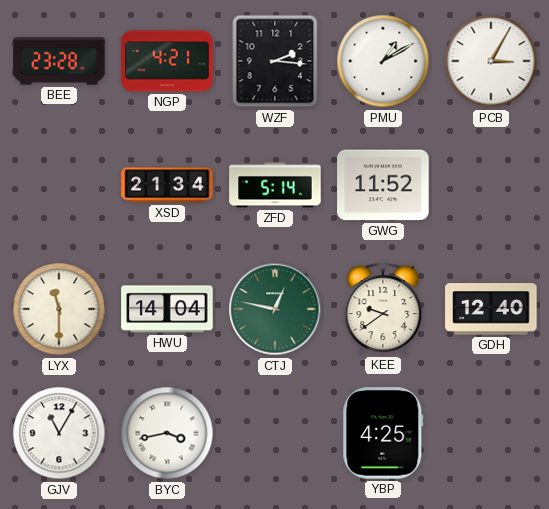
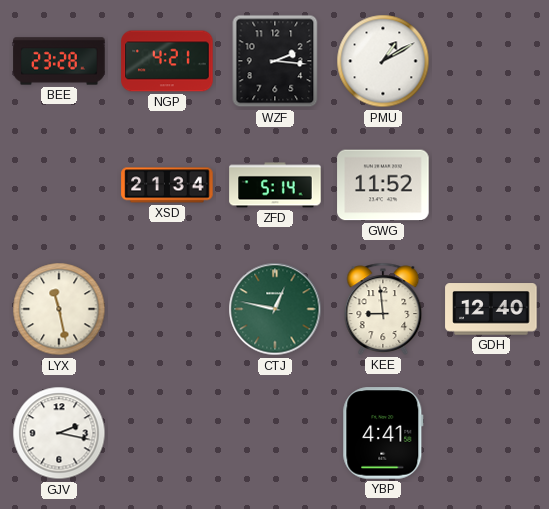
PCB: 3:05 -> none
LYX: 11:30 -> 11:28
HWU: 14:04 -> none
KEE: 9:39 -> 8:59
GJV: 11:05 -> 2:17
BYC: 3:43 -> none
YBP: 4:25 -> 4:41
